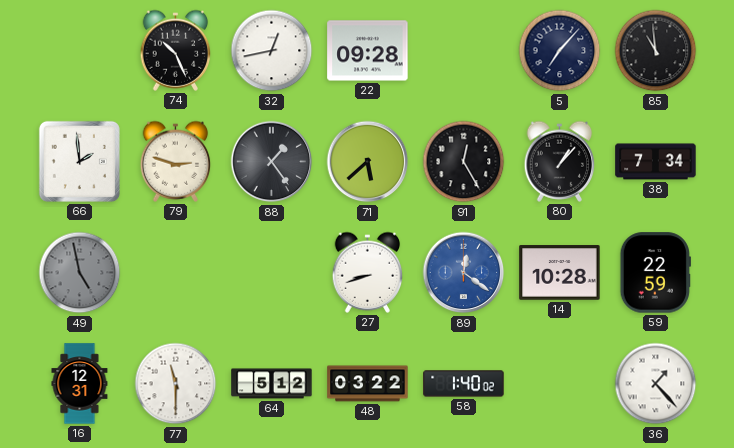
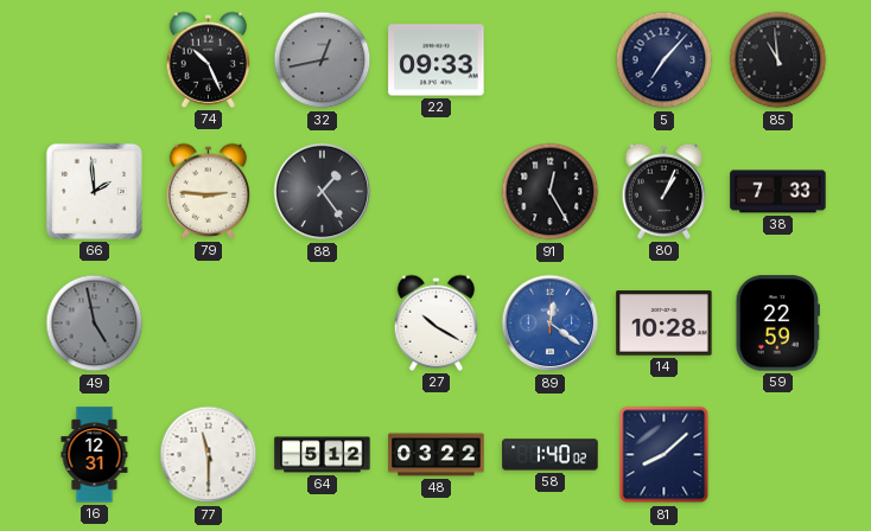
32 dial: white -> grey
22: 09:28 -> 09:33
79: 2:48 -> 2:46
71: 5:38 -> none
80: 1:07 -> 1:04
38: 7:34 -> 7:33
27: 8:42 -> 10:20
81: none -> 8:08
36: 1:23 -> none
